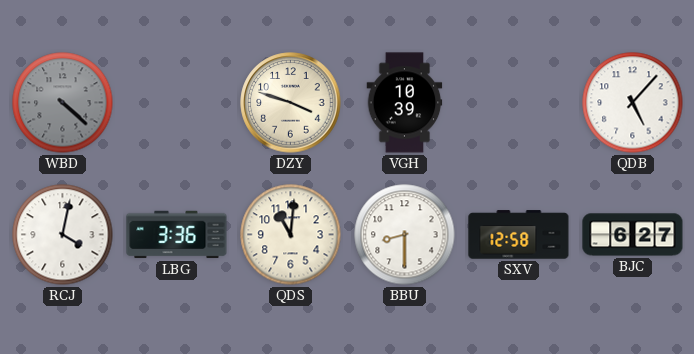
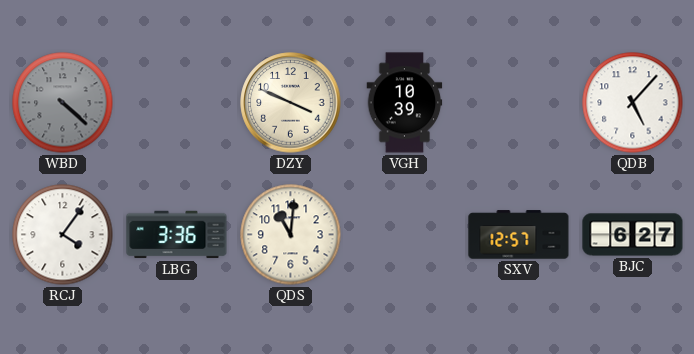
DZY: 3:48 -> 3:49
RCJ: 4:02 -> 4:06
BBU: 8:30 -> none
SXV: 12:58 -> 12:57
